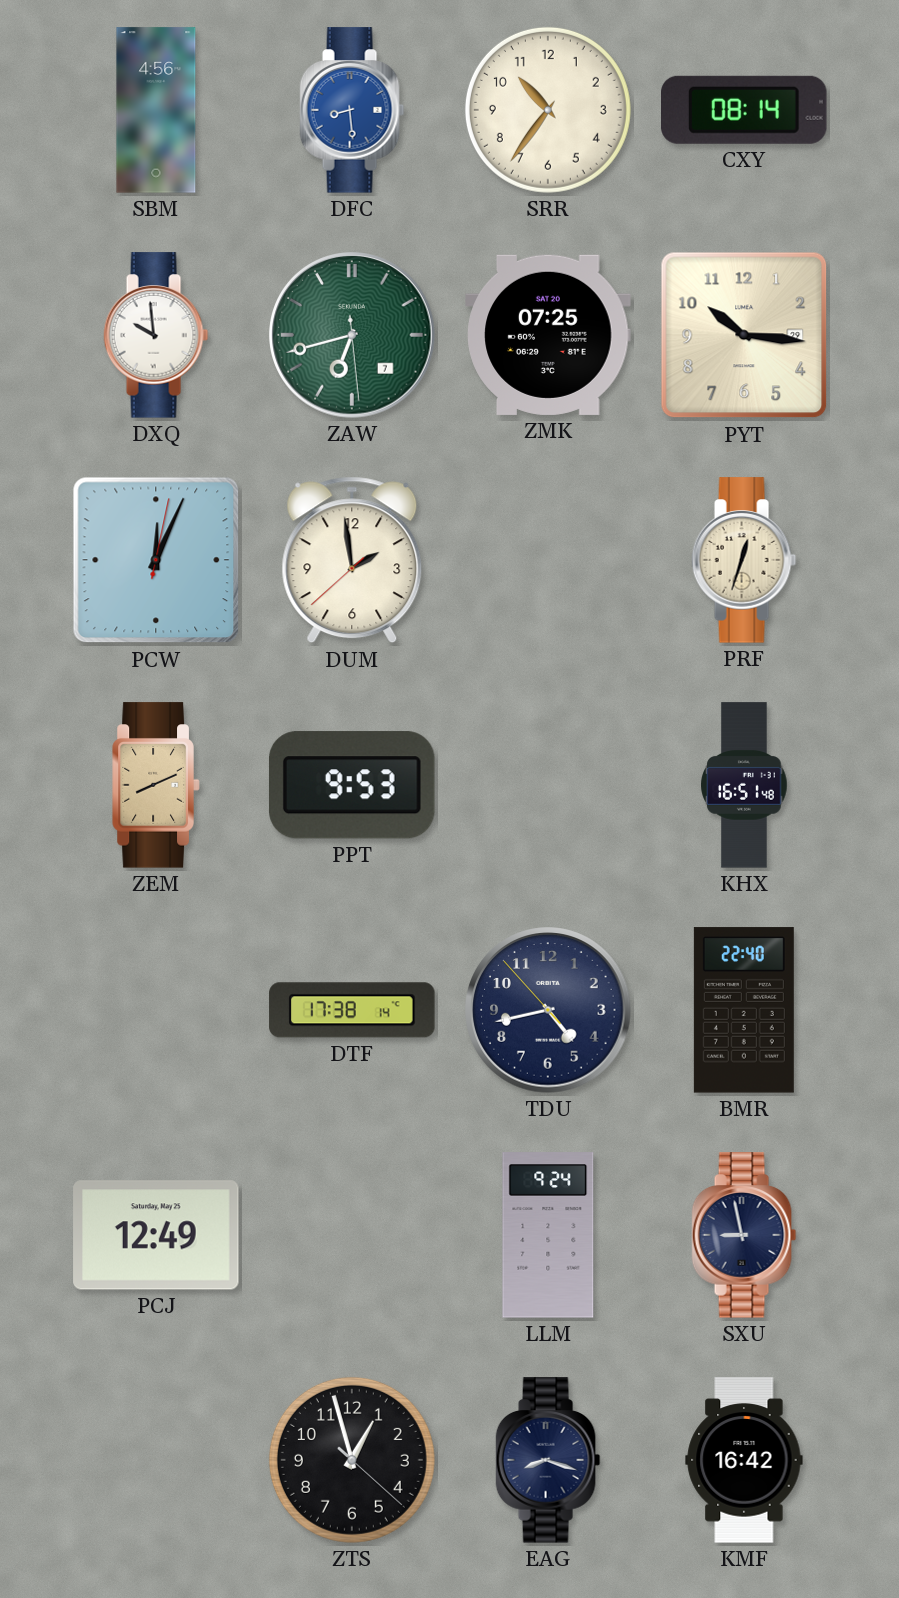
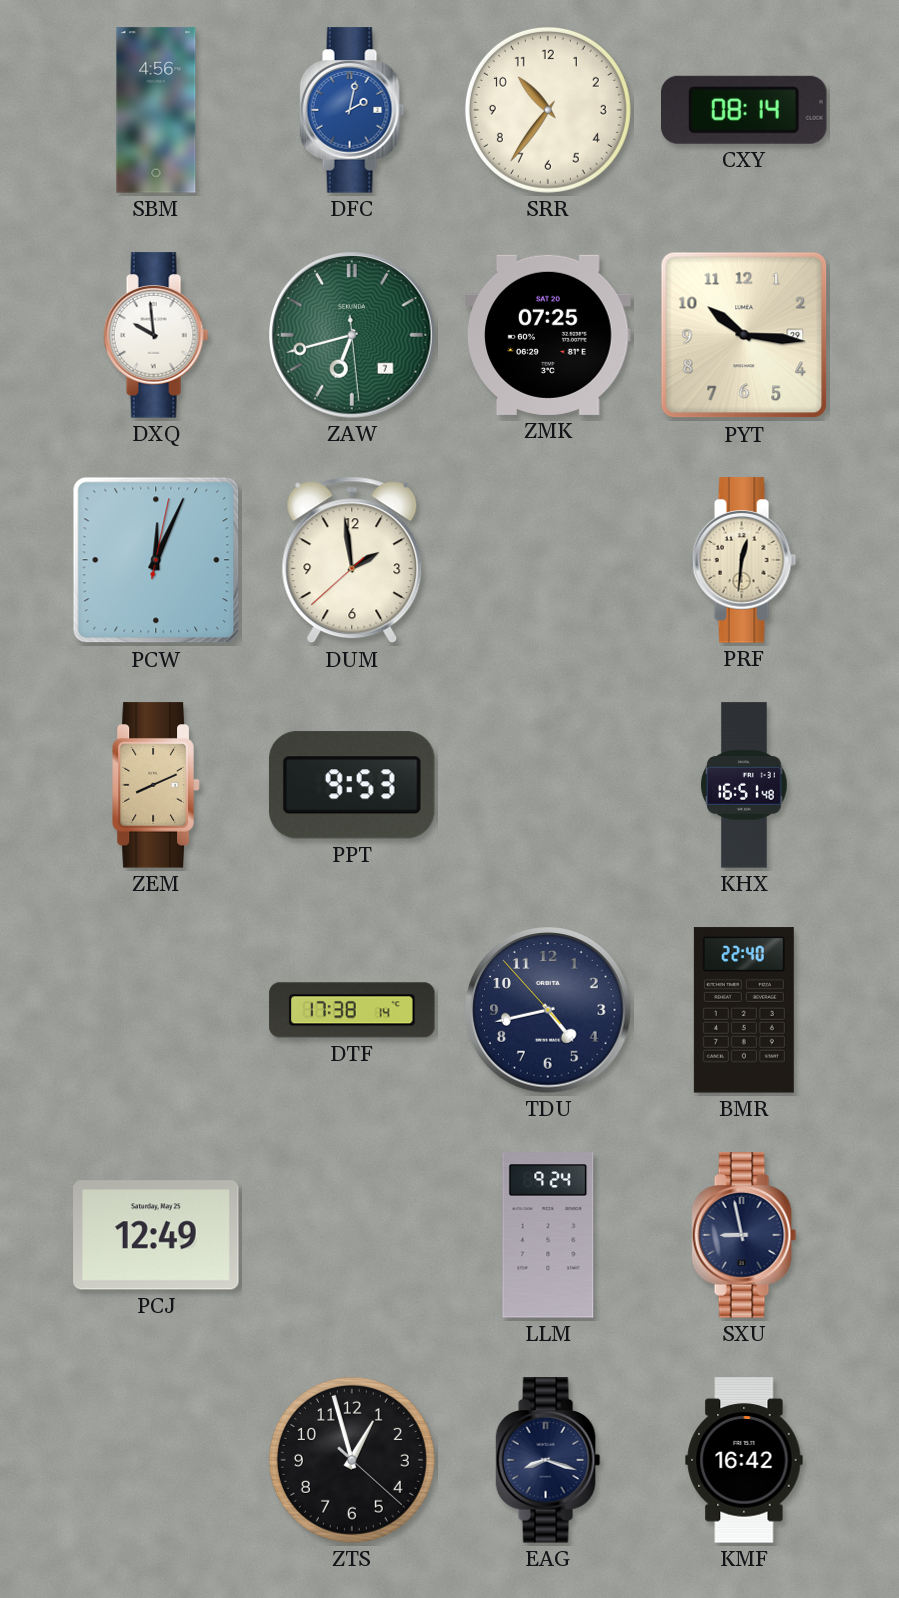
DFC: 8:29 -> 2:02
PRF: 12:33 -> 12:31
